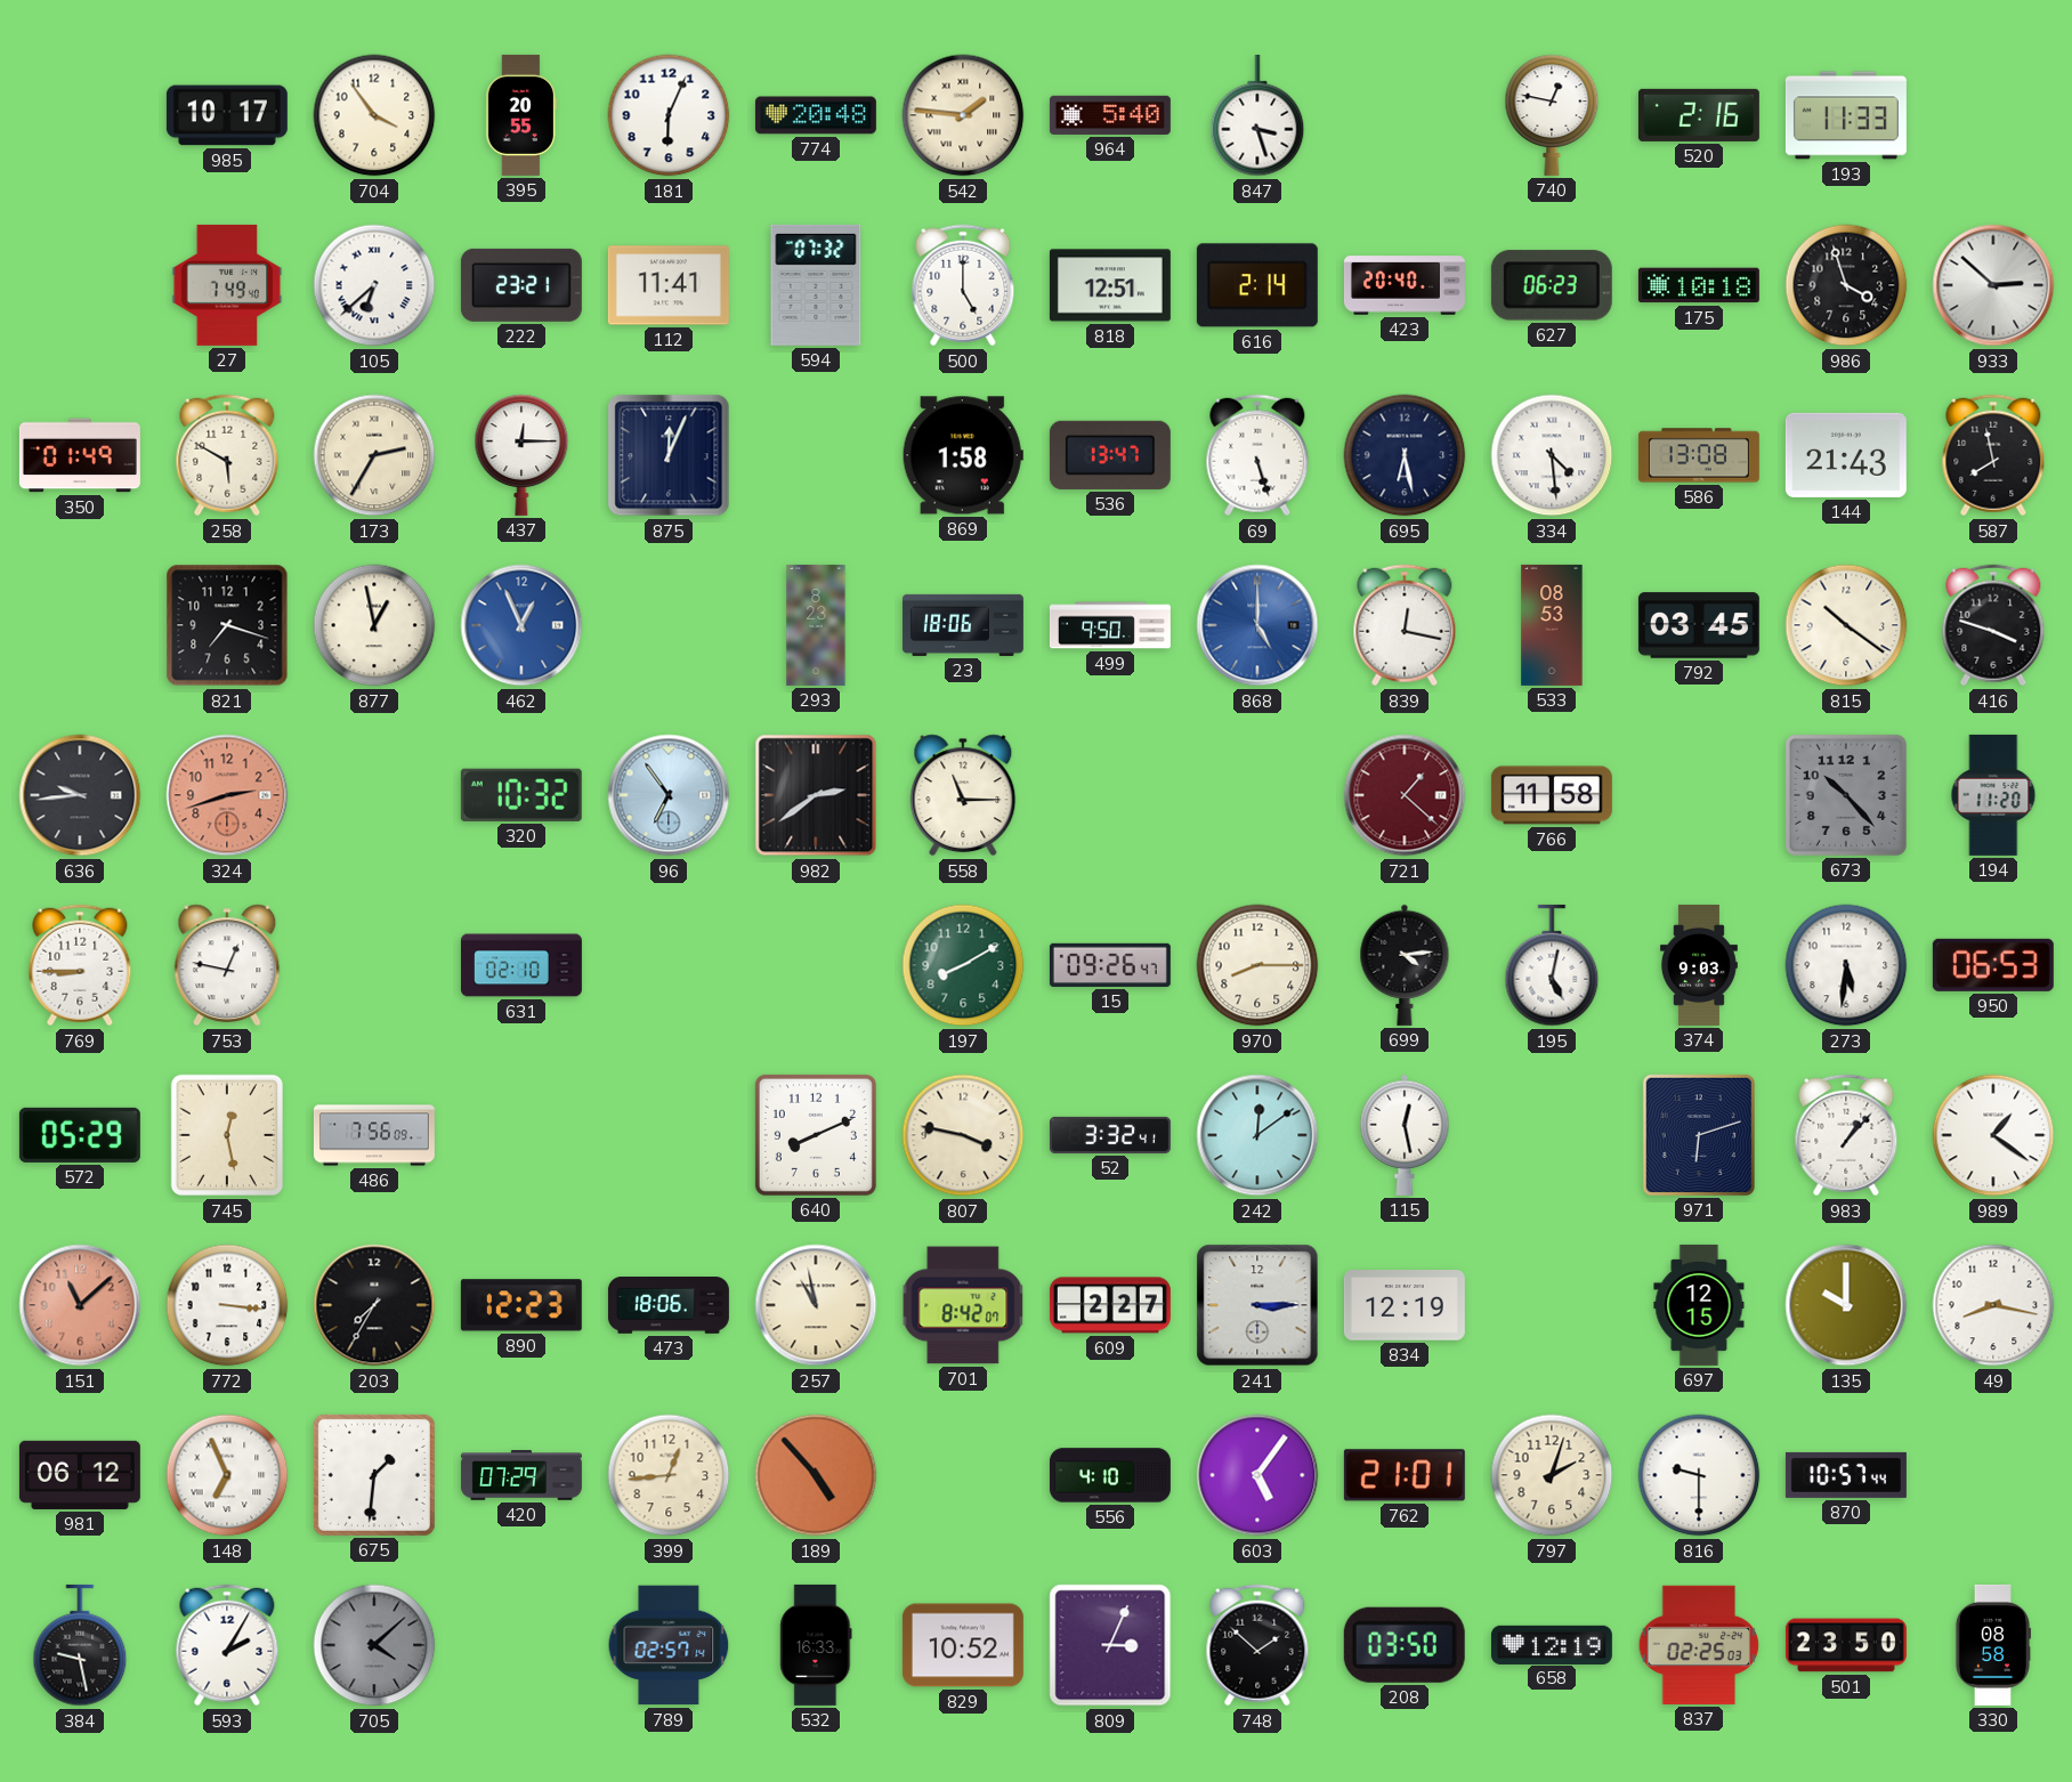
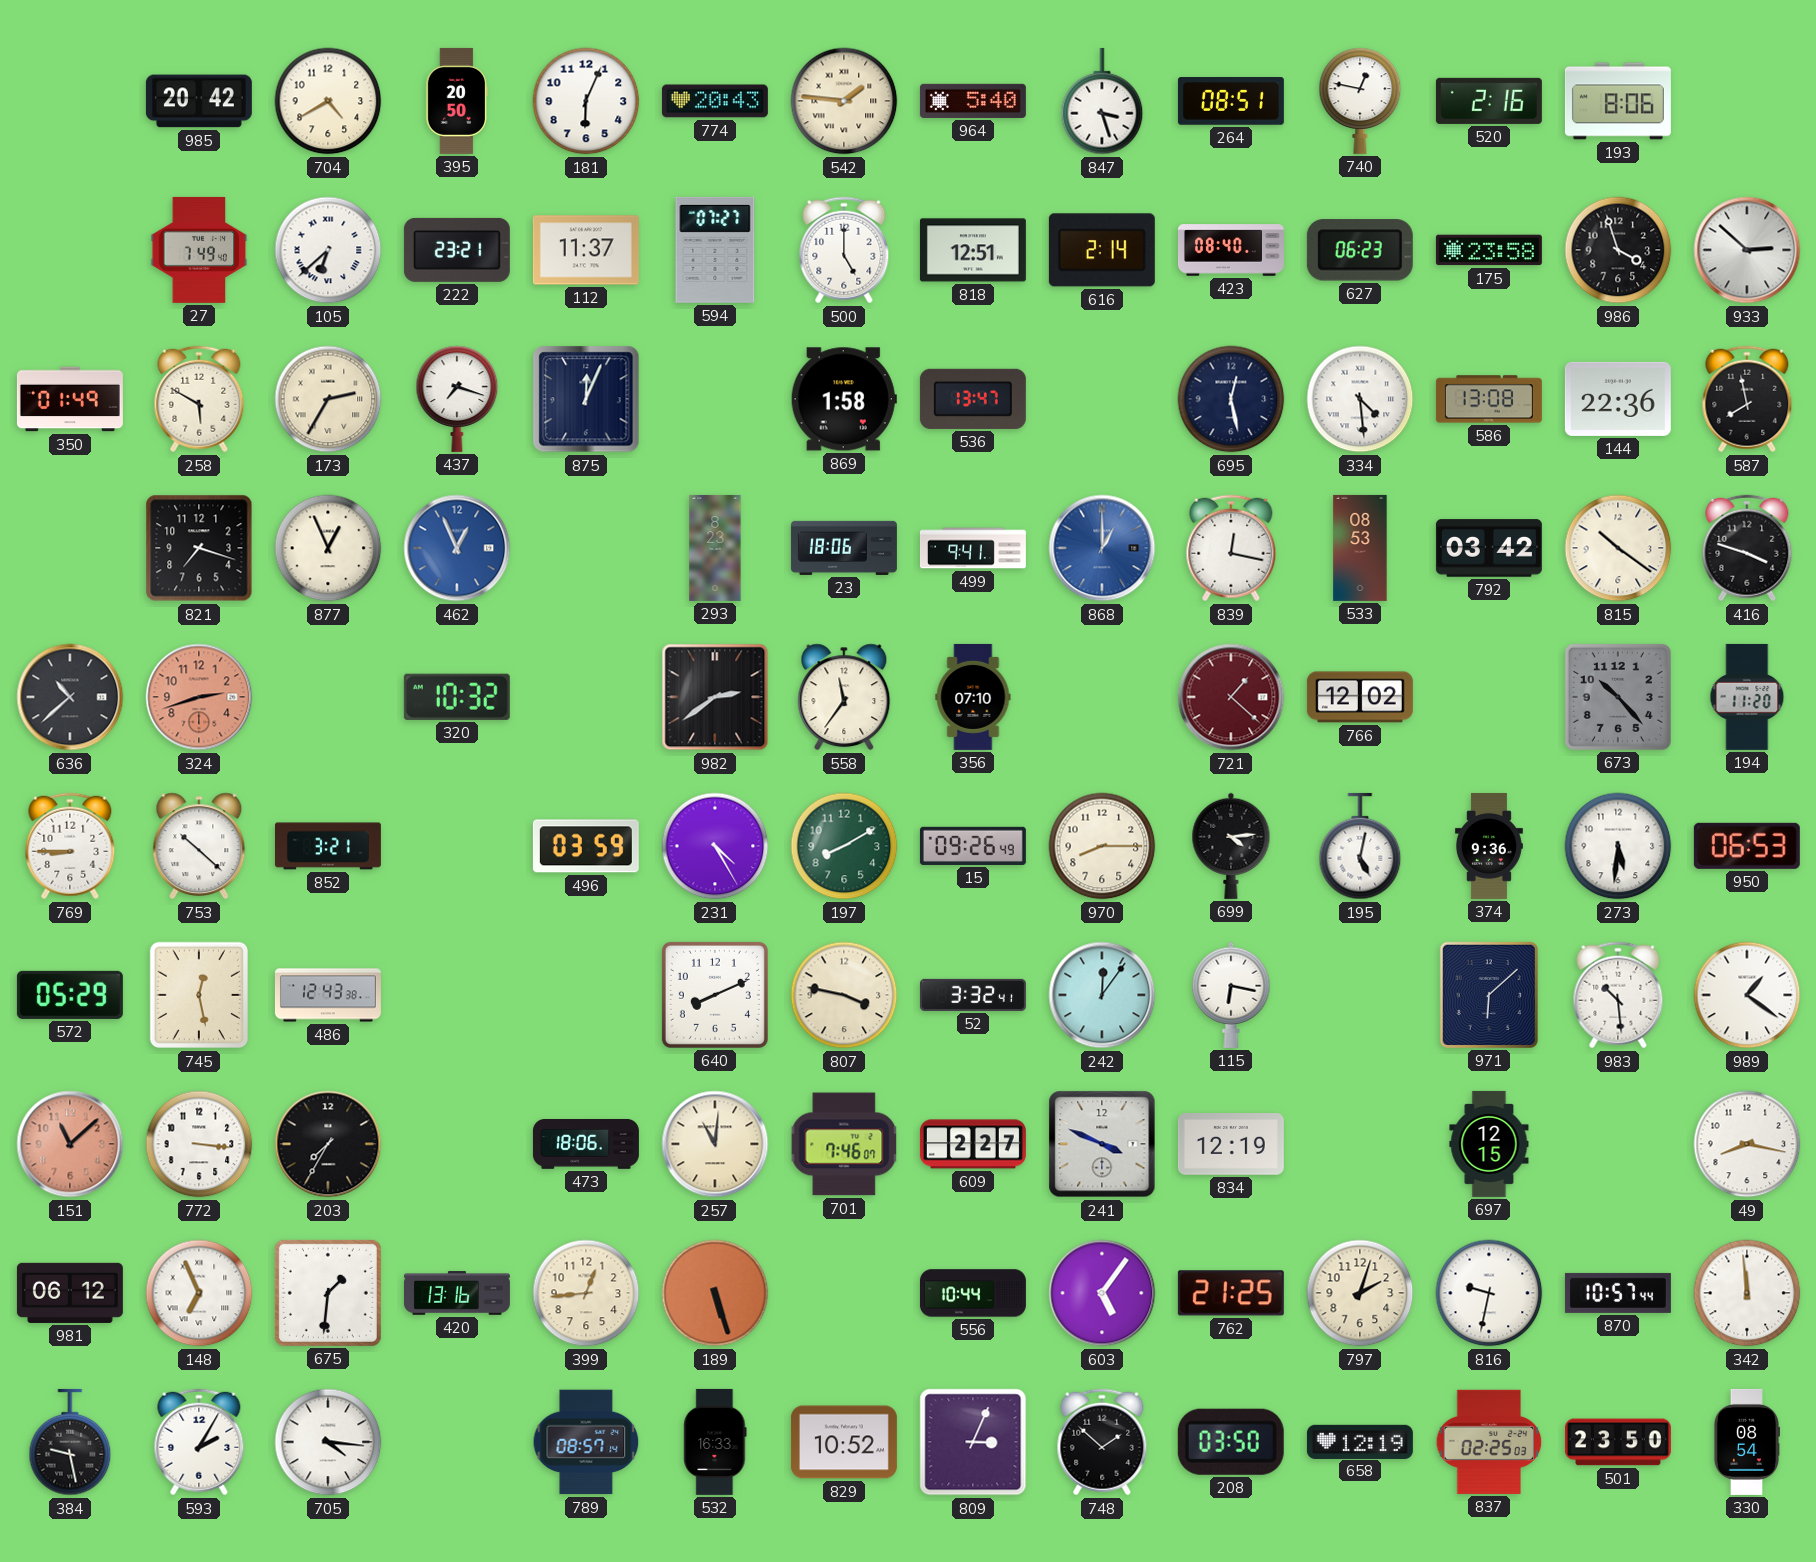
985: 10:17 -> 20:42
704: 3:54 -> 4:40
395: 20:55 -> 20:50
774: 20:48 -> 20:43
264: none -> 08:51
193: 11:33 -> 8:06
112: 11:41 -> 11:37
594: 07:32 -> 07:27
423: 20:40 -> 08:40
175: 10:18 -> 23:58
437: 12:15 -> 7:18
69: 5:27 -> none
695: 6:28 -> 12:28
144: 21:43 -> 22:36
877: 12:58 -> 12:56
499: 9:50 -> 9:41
868: 5:00 -> 1:00
792: 03:45 -> 03:42
636: 9:44 -> 10:38
96: 6:54 -> none
558: 11:15 -> 11:36
356: none -> 07:10
766: 11:58 -> 12:02
753: 12:47 -> 10:22
852: none -> 3:21
631: 02:10 -> none
496: none -> 03:59
231: none -> 4:25
15: 09:26:47 -> 09:26:49
374: 9:03 -> 9:36
486: 7:56 -> 12:43
242: 12:09 -> 12:06
115: 12:28 -> 6:17
971: 6:12 -> 6:08
983: 1:07 -> 10:29
890: 12:23 -> none
257: 10:58 -> 11:01
701: 8:42 -> 7:46
241: 3:15 -> 3:49
135: 10:00 -> none
420: 07:29 -> 13:16
189: 4:53 -> 5:27
556: 4:10 -> 10:44
762: 21:01 -> 21:25
816: 9:30 -> 9:32
342: none -> 11:59
705: 4:08 -> 4:16
705 dial: grey -> white
789: 02:57 -> 08:57
330: 08:58 -> 08:54
